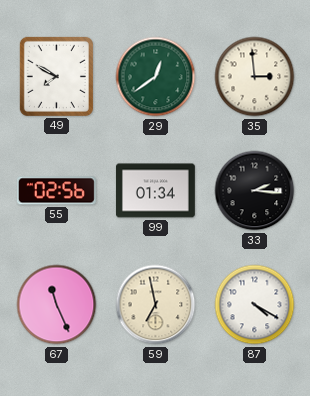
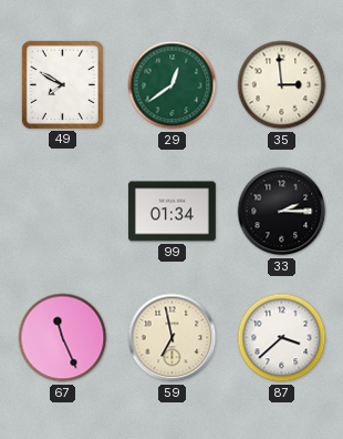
55: 02:56 -> none
33: 2:16 -> 2:15
87: 4:20 -> 3:38
